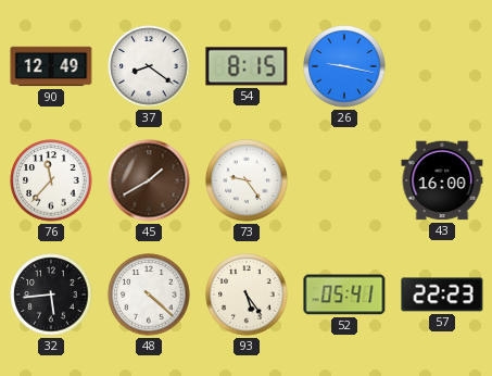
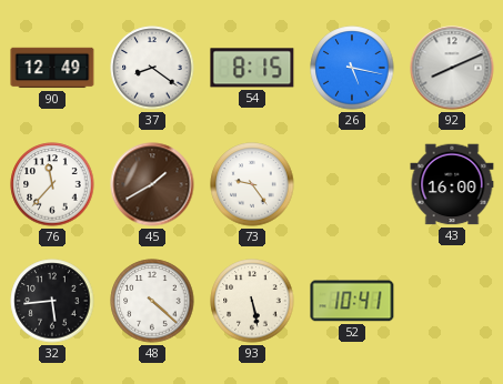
26: 9:17 -> 5:17
92: none -> 8:11
93: 5:24 -> 5:28
52: 05:41 -> 10:41
57: 22:23 -> none
